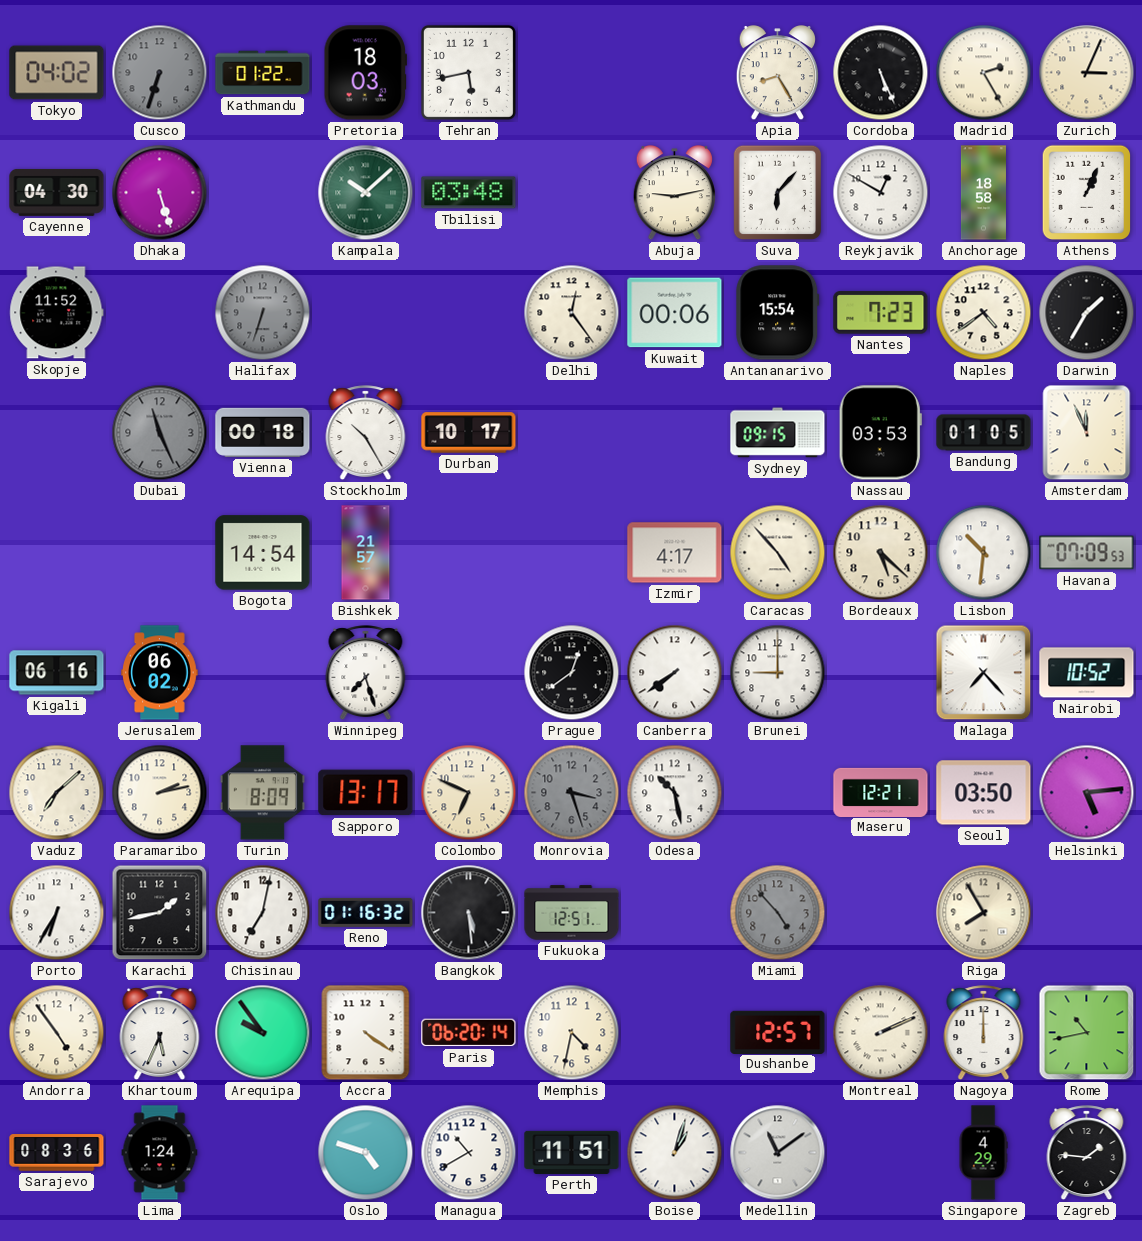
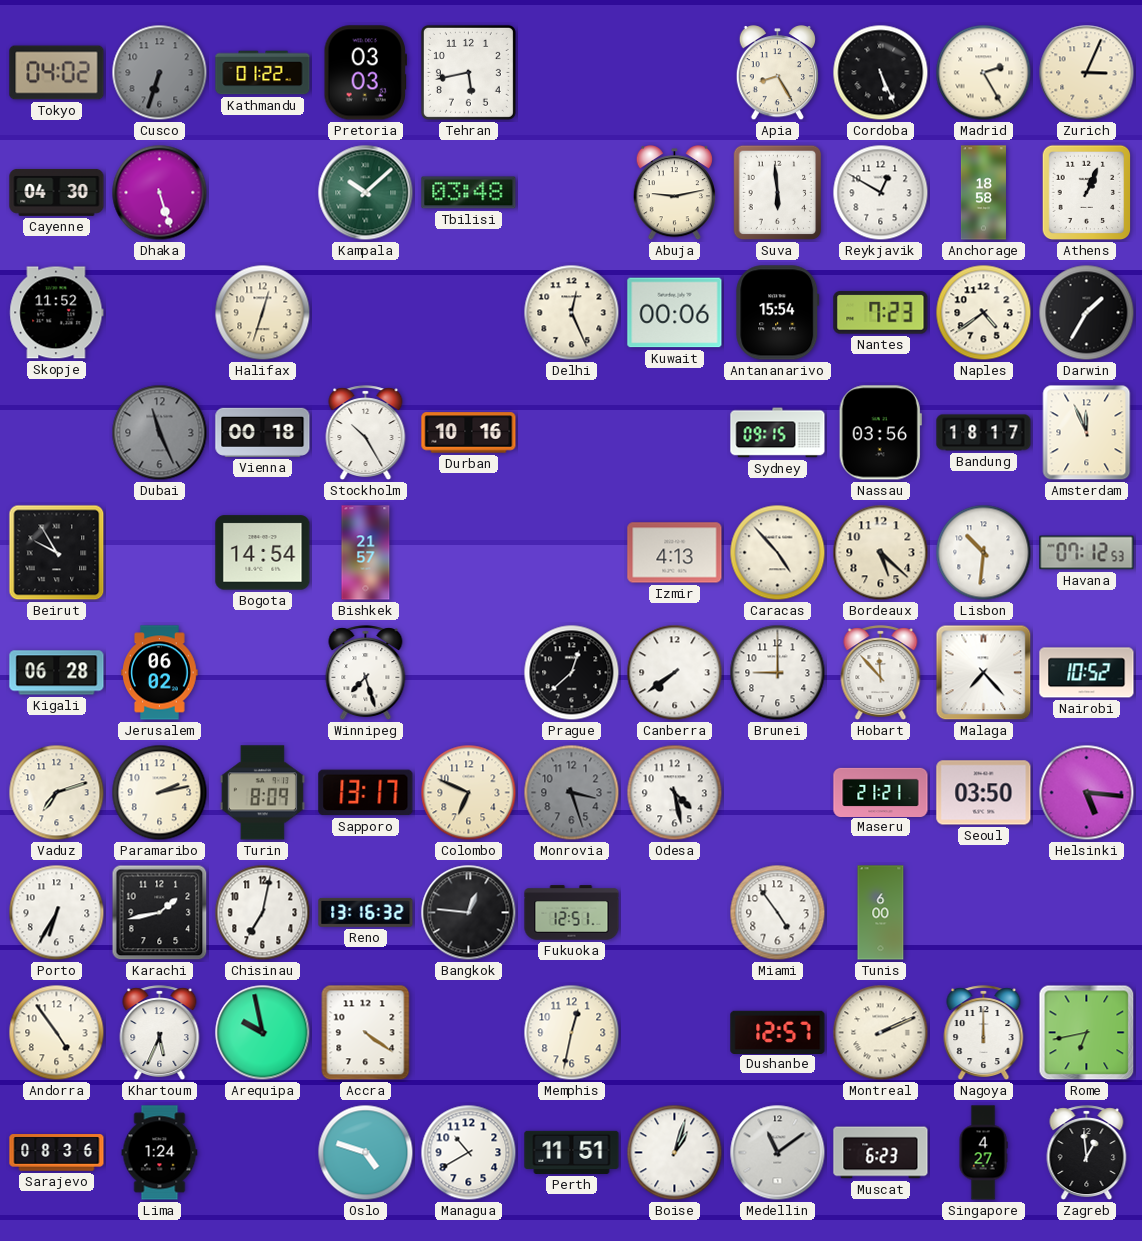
Pretoria: 18:03 -> 03:03
Suva: 6:07 -> 5:59
Halifax: 6:33 -> 12:33
Halifax dial: grey -> cream
Delhi: 12:24 -> 12:26
Durban: 10:17 -> 10:16
Nassau: 03:53 -> 03:56
Bandung: 01:05 -> 18:17
Beirut: none -> 9:55
Izmir: 4:17 -> 4:13
Havana: 07:09 -> 07:12
Kigali: 06:16 -> 06:28
Prague: 12:39 -> 12:38
Hobart: none -> 11:53
Vaduz: 7:08 -> 7:12
Odesa: 10:28 -> 4:28
Maseru: 12:21 -> 21:21
Helsinki: 5:14 -> 5:16
Reno: 01:16 -> 13:16
Bangkok: 5:29 -> 12:46
Miami: 4:53 -> 4:54
Miami dial: grey -> white
Tunis: none -> 6:00
Riga: 7:55 -> none
Arequipa: 9:54 -> 9:58
Paris: 06:20 -> none
Memphis: 4:32 -> 12:32
Rome: 10:43 -> 6:43
Muscat: none -> 6:23
Singapore: 4:29 -> 4:27
Zagreb: 1:46 -> 12:59
